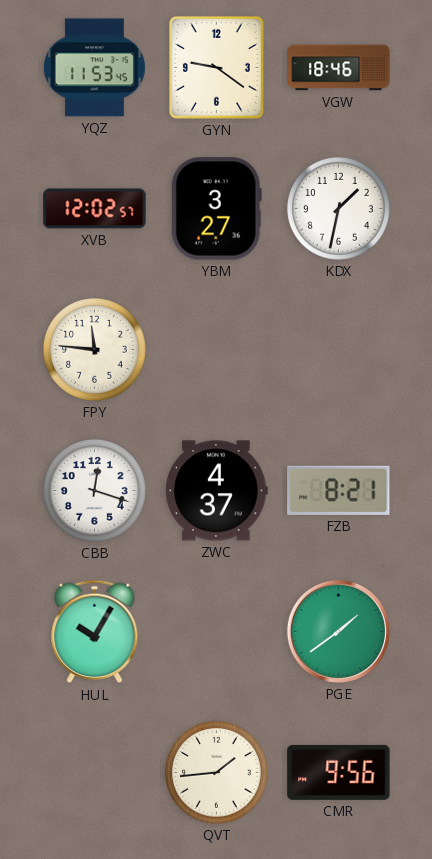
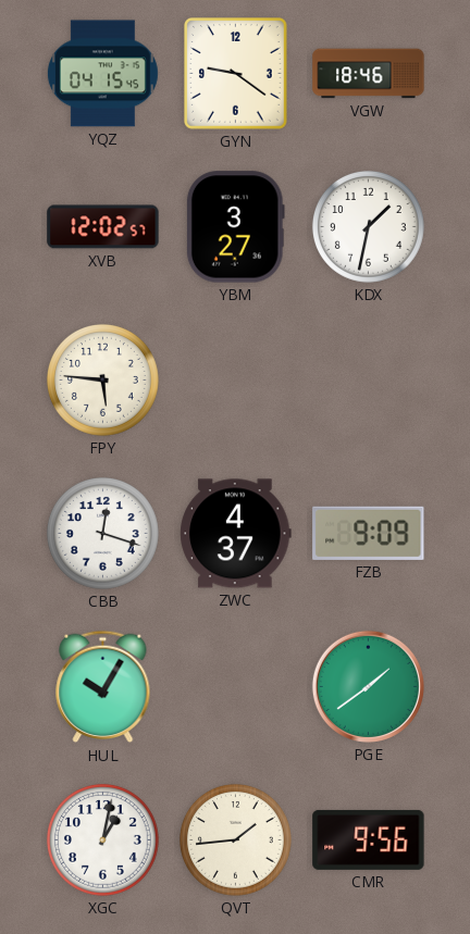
YQZ: 11:53 -> 04:15
FPY: 11:46 -> 5:46
FZB: 8:21 -> 9:09
XGC: none -> 1:02
